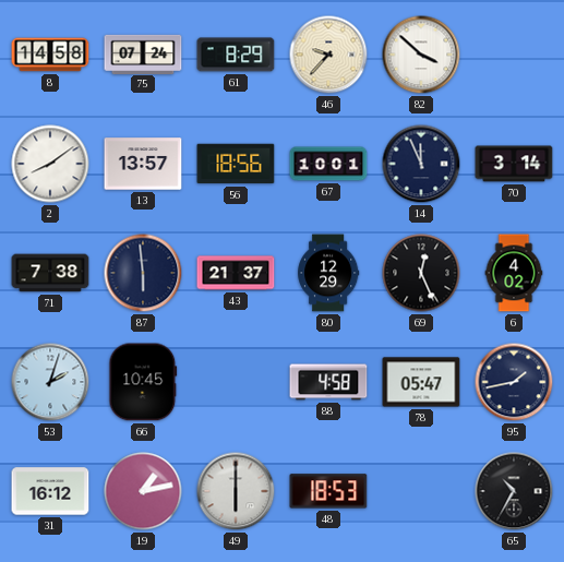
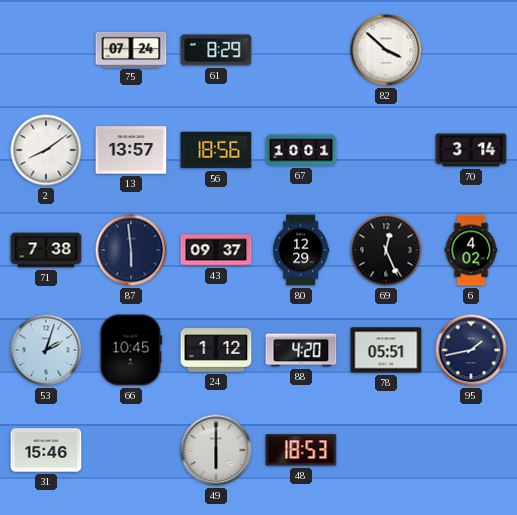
8: 14:58 -> none
46: 9:37 -> none
14: 11:56 -> none
43: 21:37 -> 09:37
24: none -> 1:12
88: 4:58 -> 4:20
78: 05:47 -> 05:51
31: 16:12 -> 15:46
19: 1:13 -> none
65: 10:35 -> none
